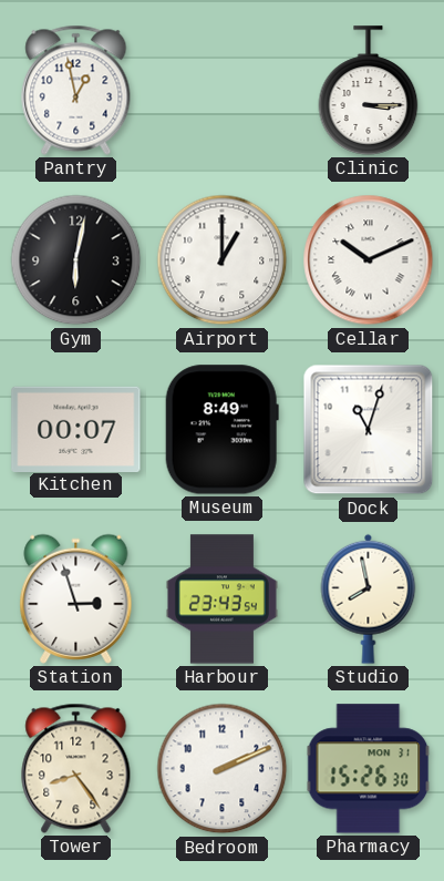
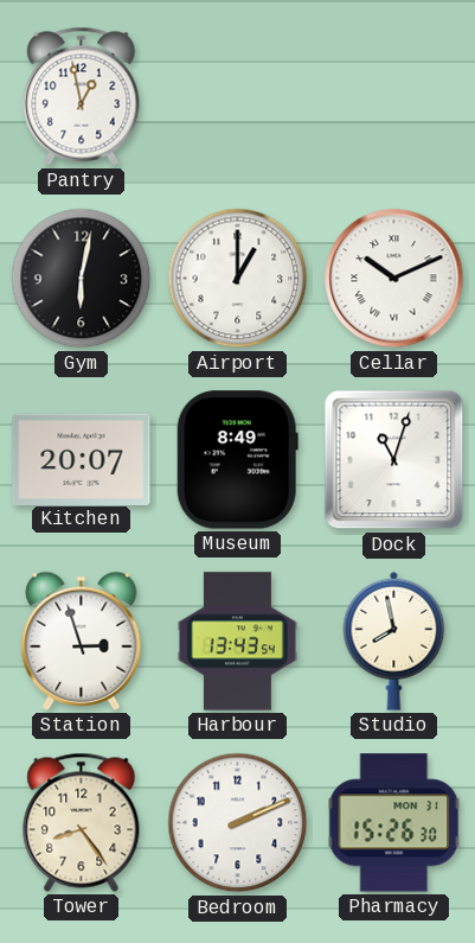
Clinic: 3:15 -> none
Kitchen: 00:07 -> 20:07
Harbour: 23:43 -> 13:43
